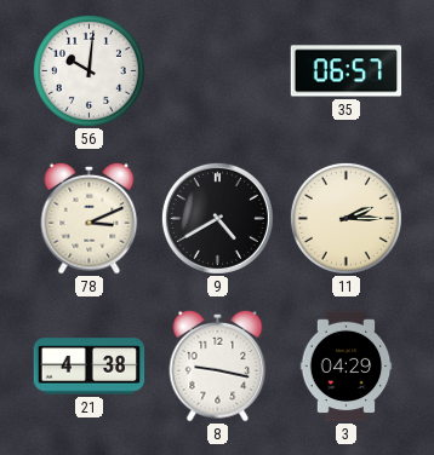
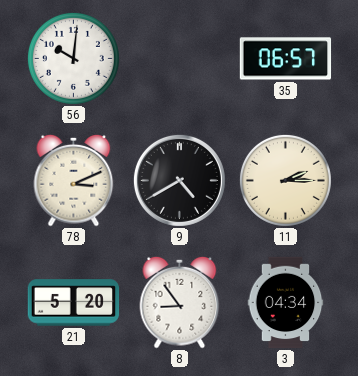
21: 4:38 -> 5:20
8: 9:17 -> 8:54
3: 04:29 -> 04:34
